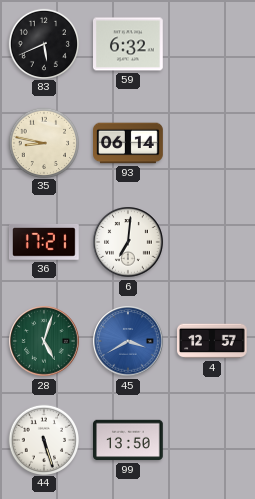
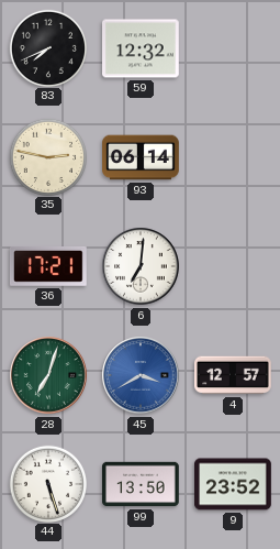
83: 5:41 -> 7:41
59: 6:32 -> 12:32
35: 8:47 -> 2:47
28: 5:03 -> 7:03
9: none -> 23:52
